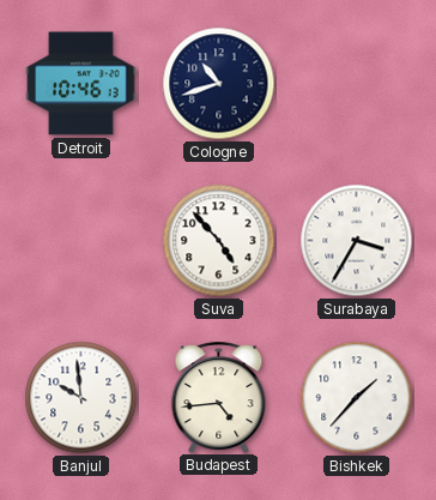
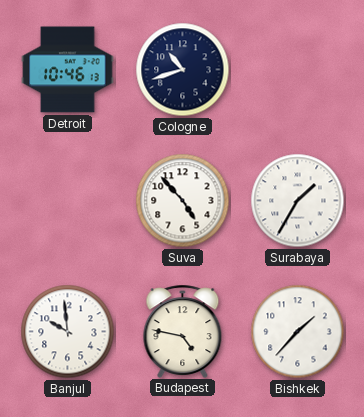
Surabaya: 3:35 -> 1:35
Budapest: 4:44 -> 4:47
